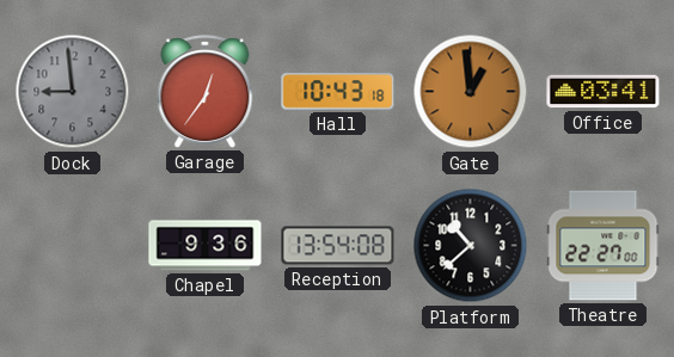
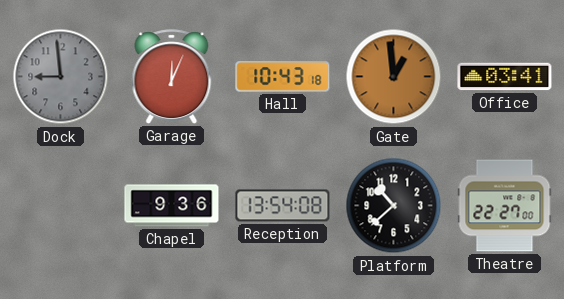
Garage: 12:36 -> 12:04
